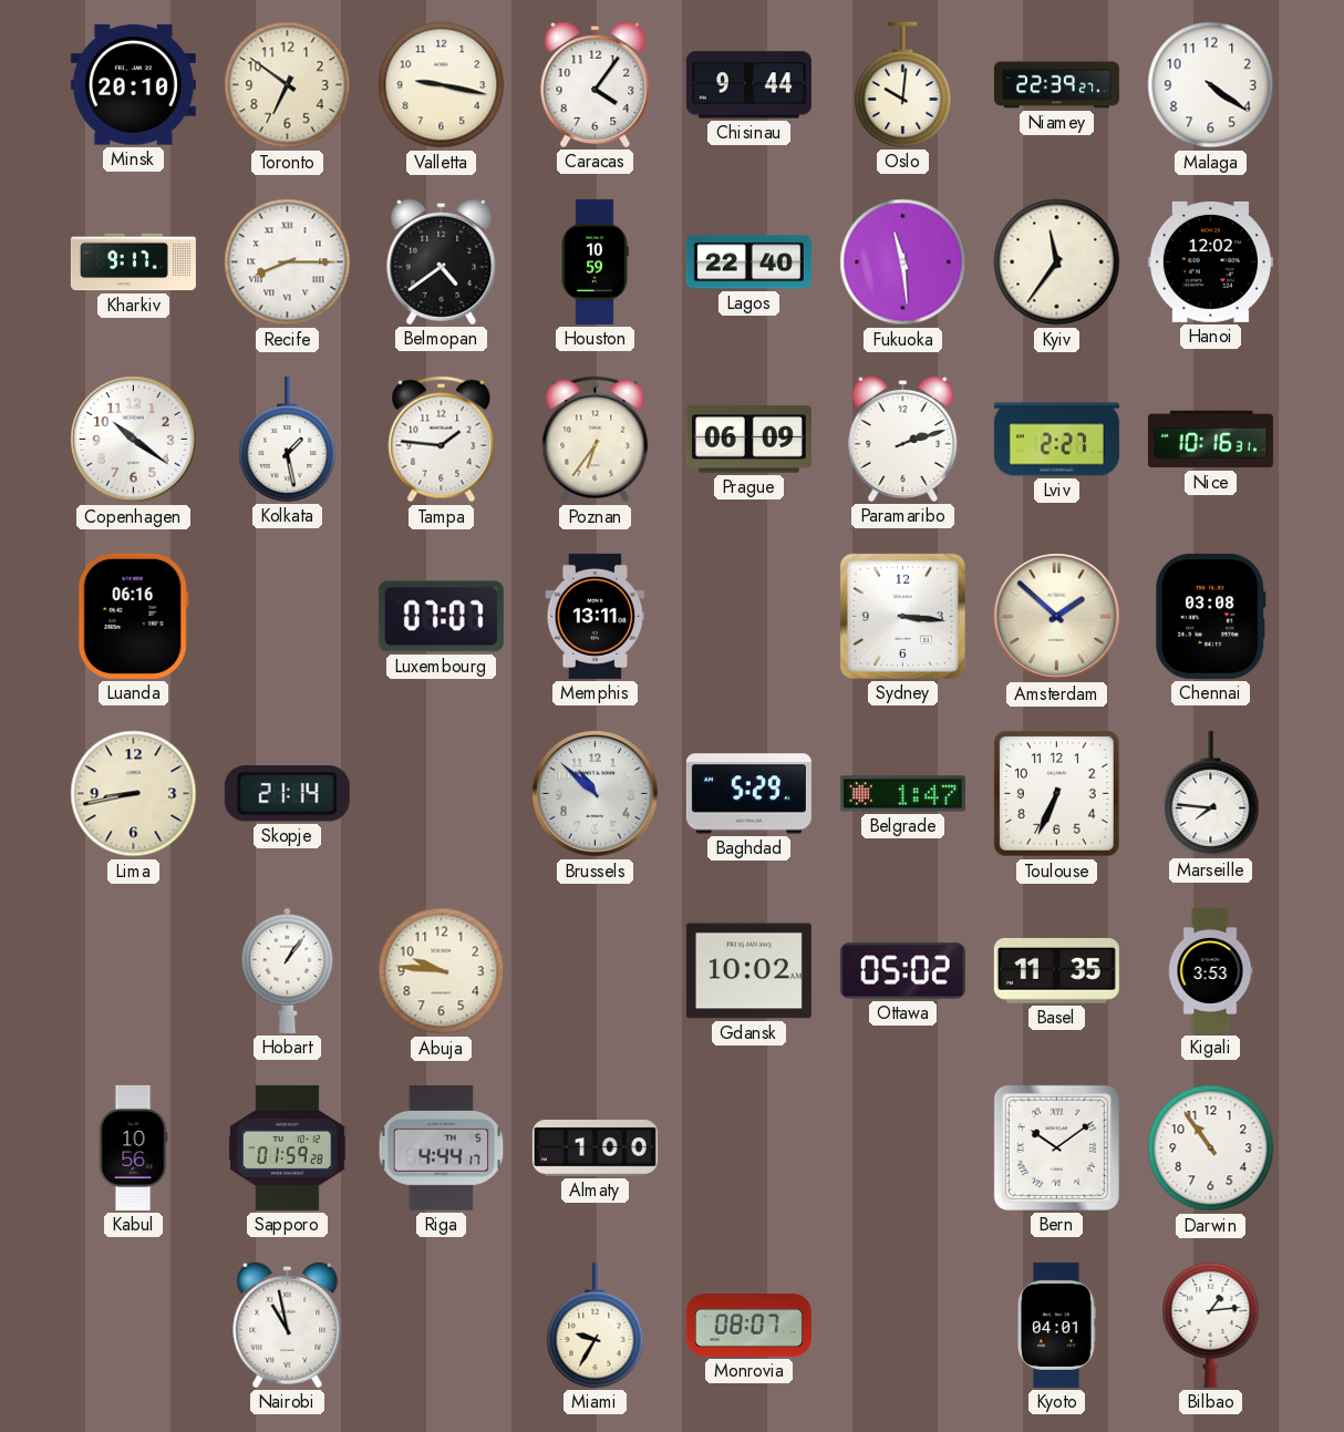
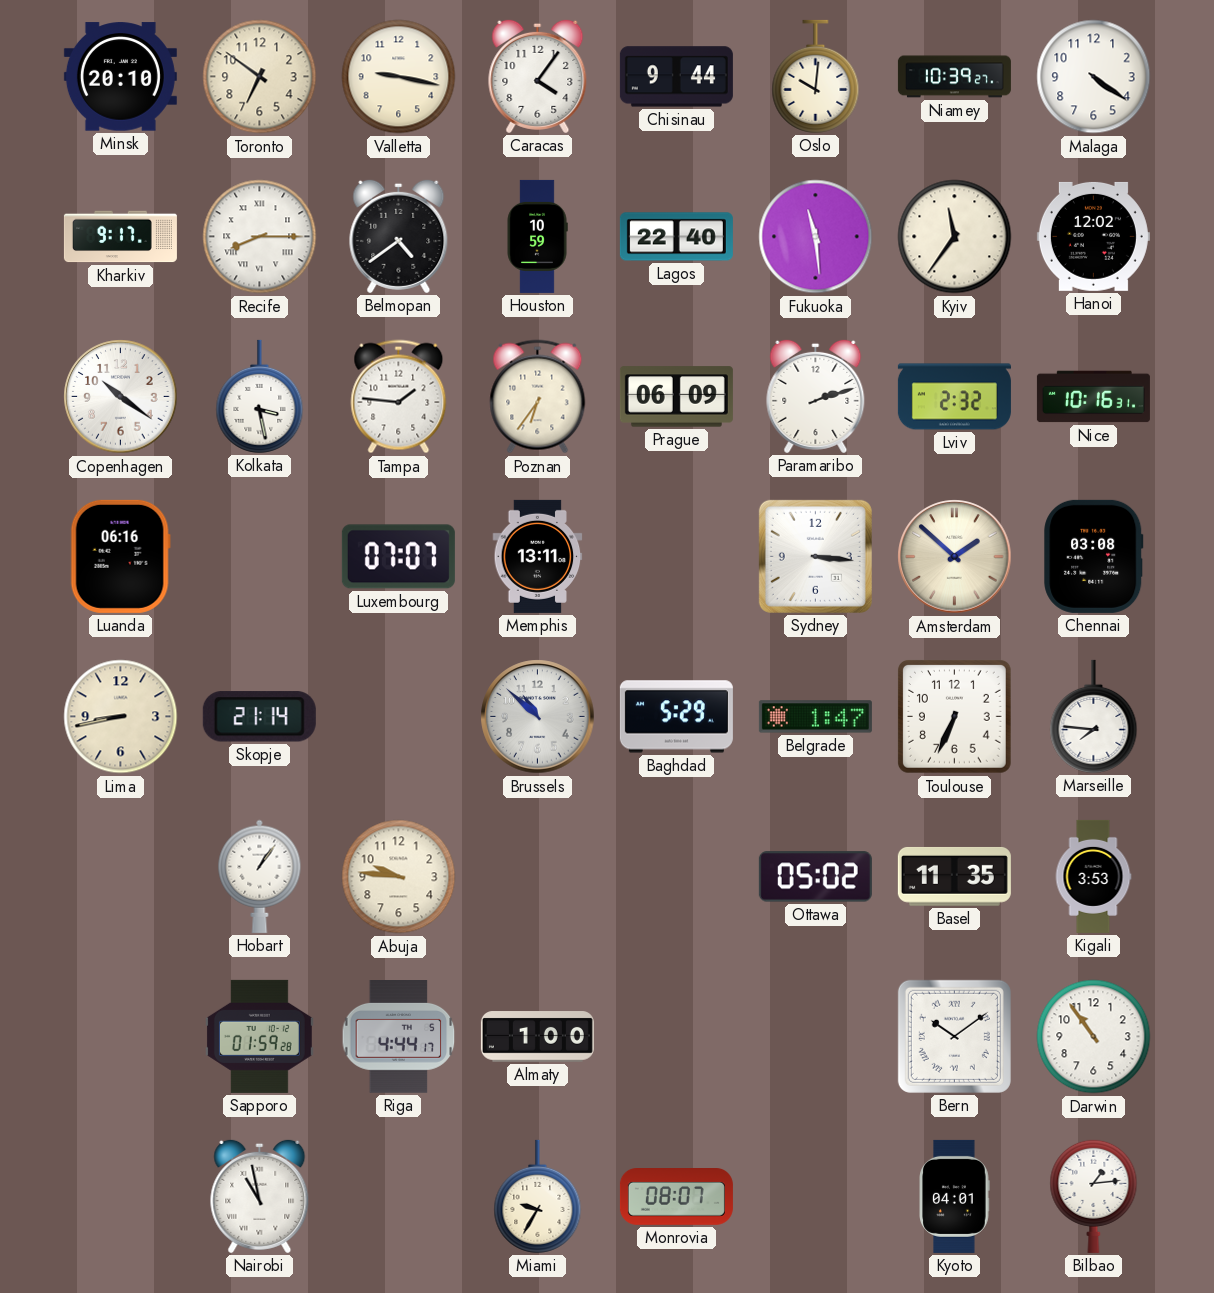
Niamey: 22:39 -> 10:39
Kolkata: 1:28 -> 3:28
Lviv: 2:27 -> 2:32
Gdansk: 10:02 -> none
Kabul: 10:56 -> none
